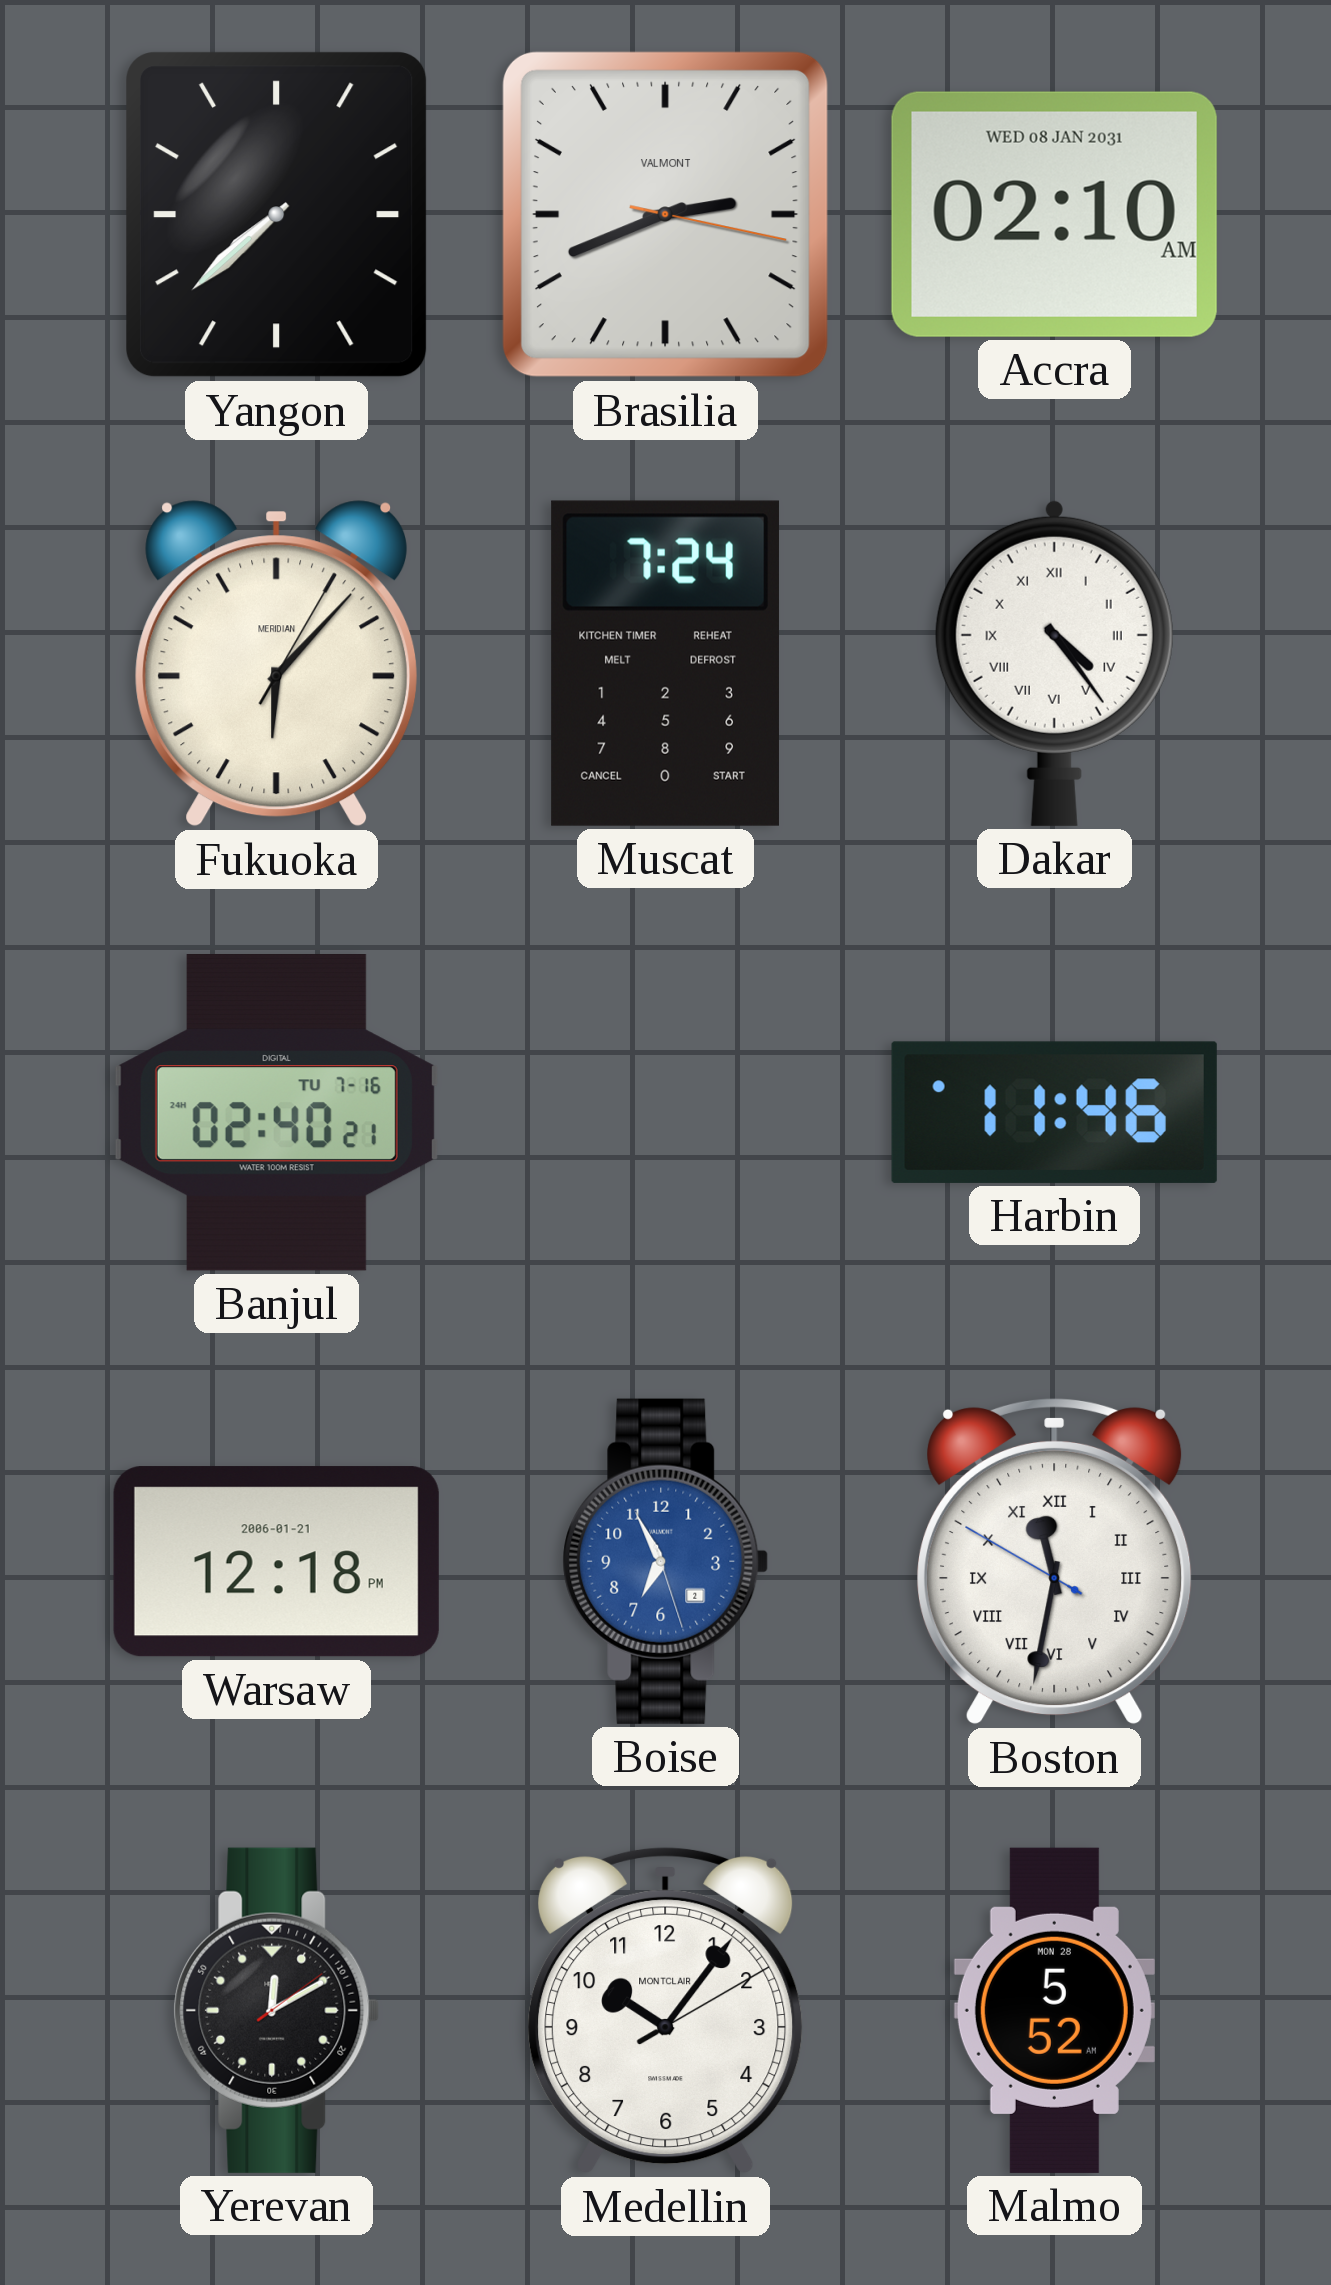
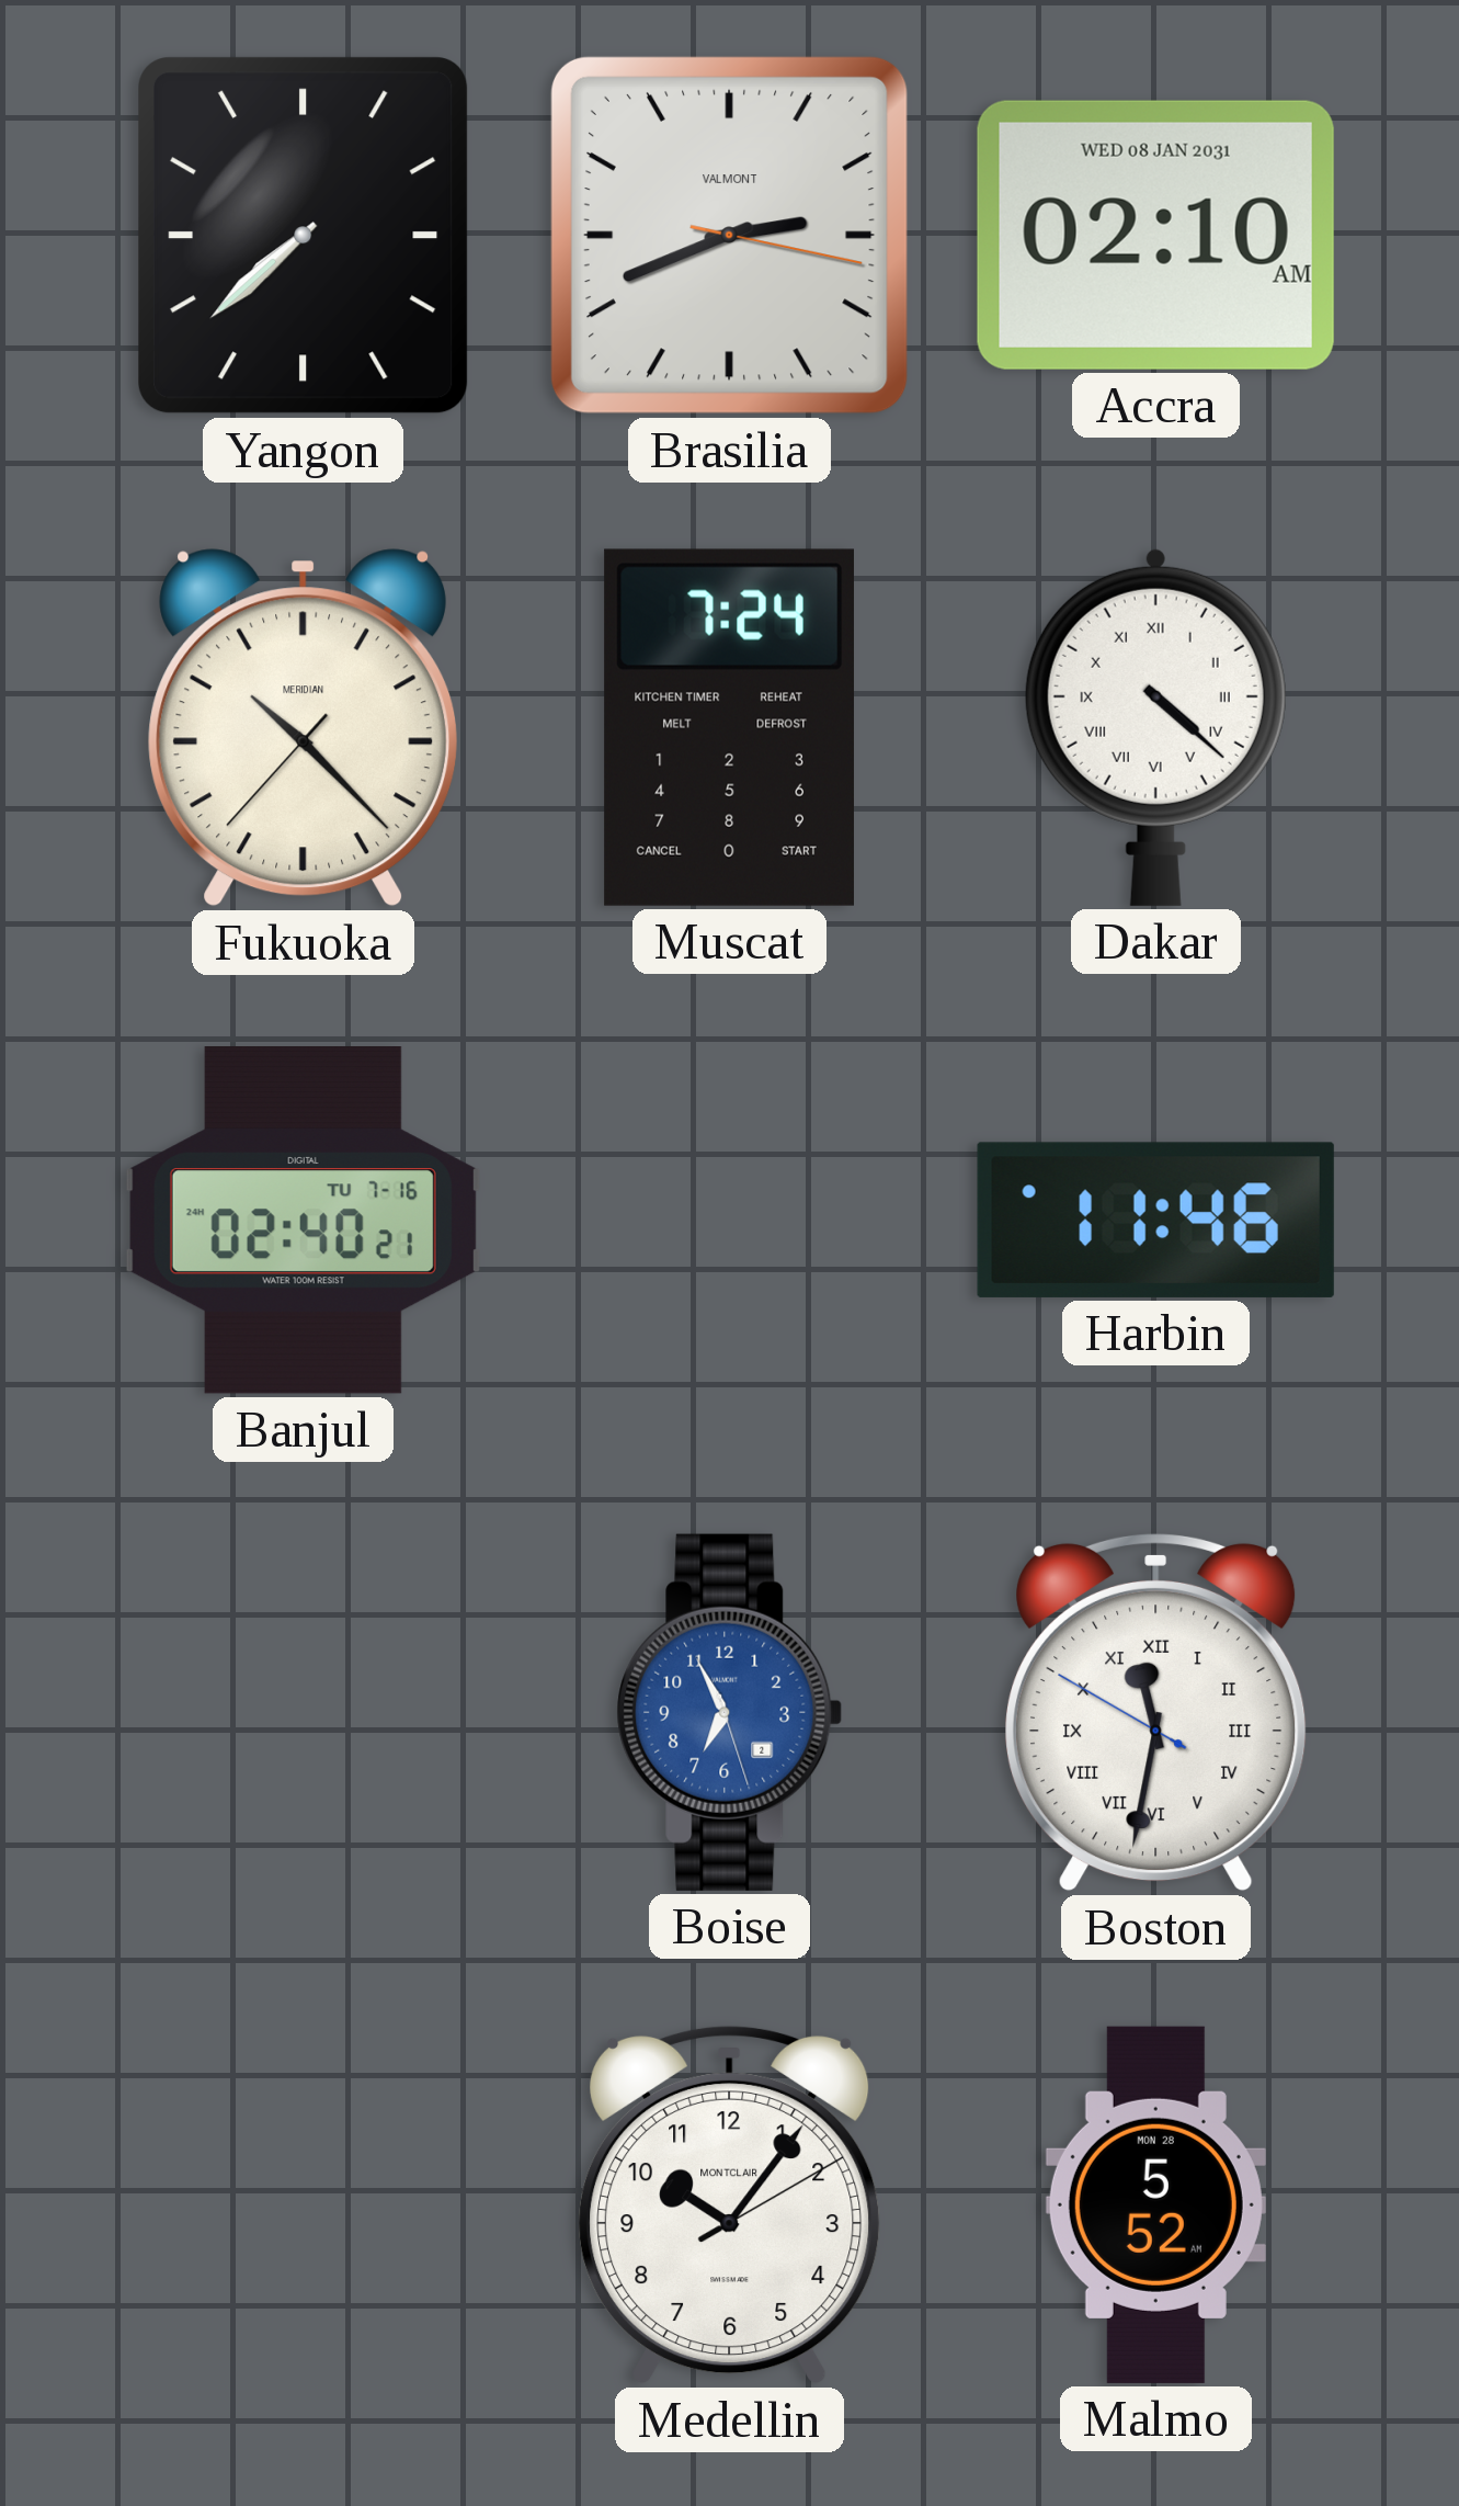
Fukuoka: 6:07 -> 10:22
Dakar: 4:24 -> 4:22
Warsaw: 12:18 -> none
Yerevan: 12:10 -> none
